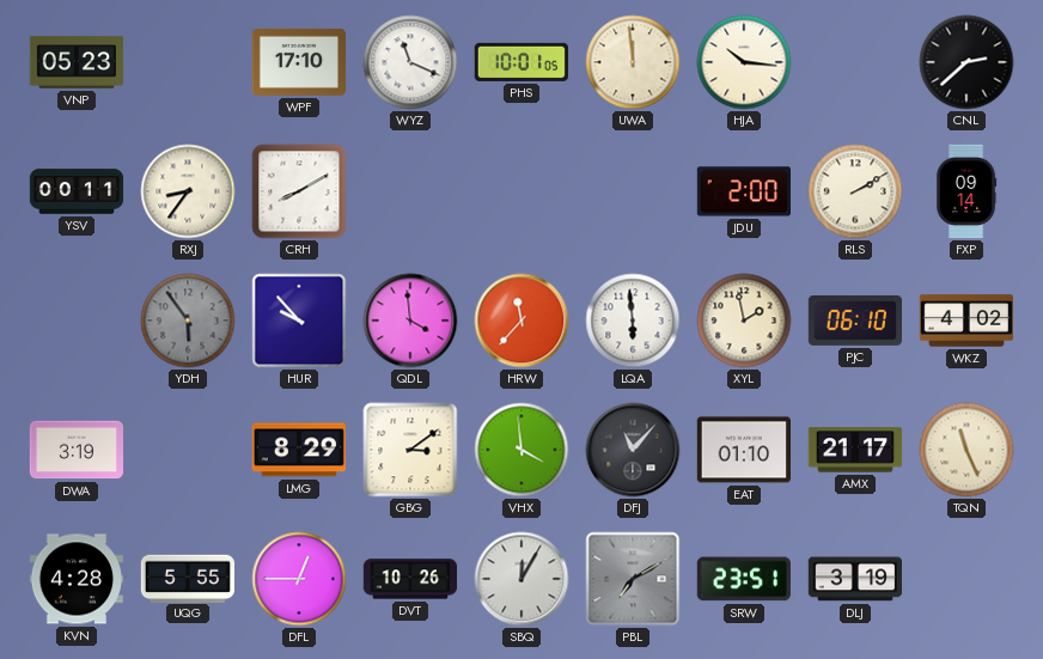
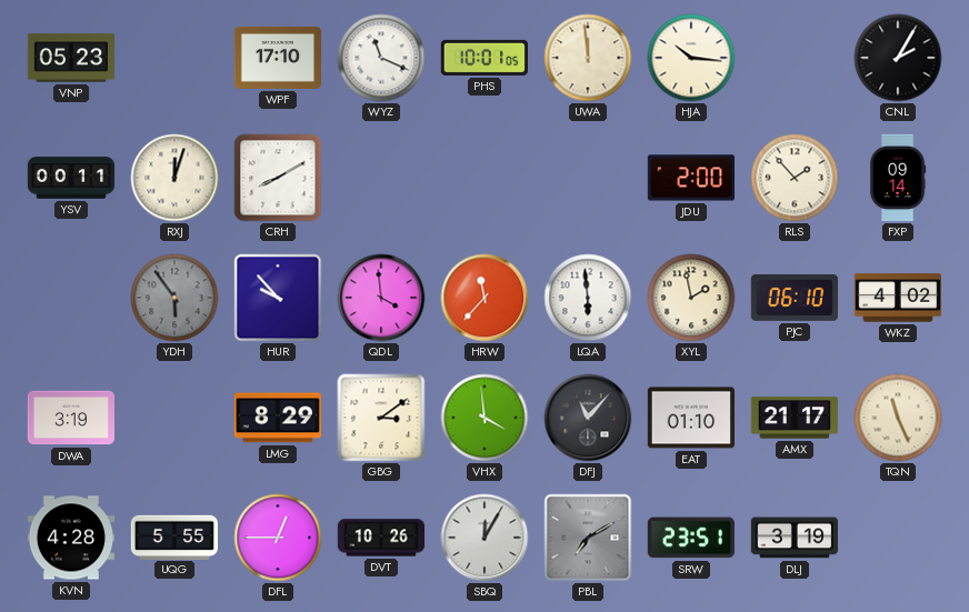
CNL: 2:38 -> 2:05
RXJ: 8:36 -> 12:03
RLS: 2:10 -> 1:53
